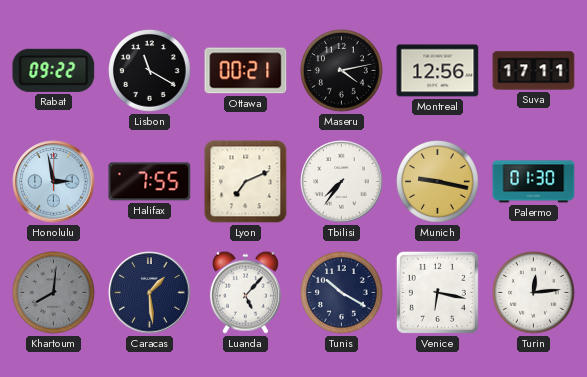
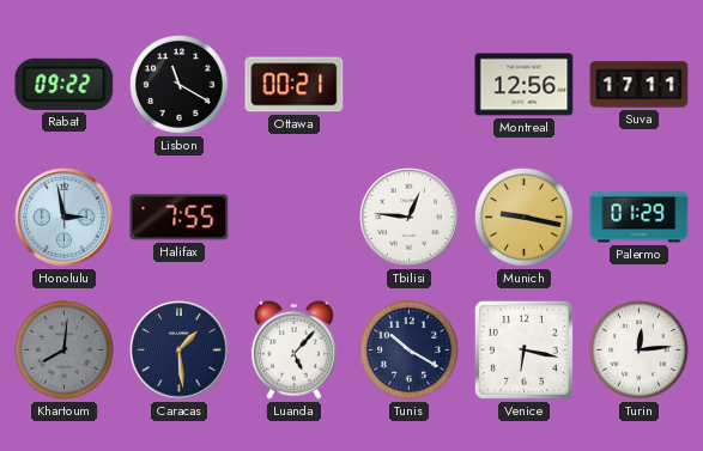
Maseru: 4:13 -> none
Lyon: 7:11 -> none
Tbilisi: 7:36 -> 12:46
Palermo: 01:30 -> 01:29
